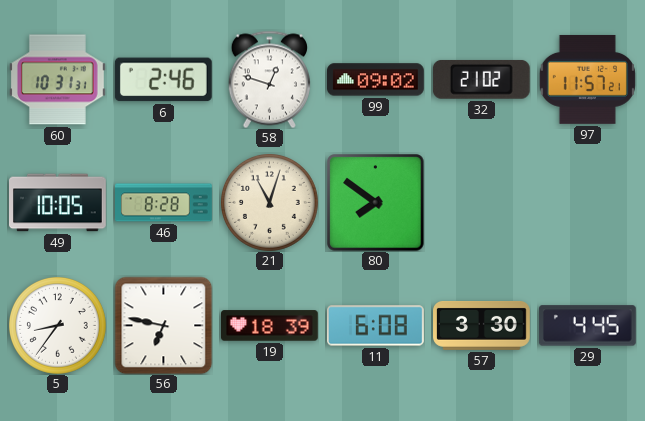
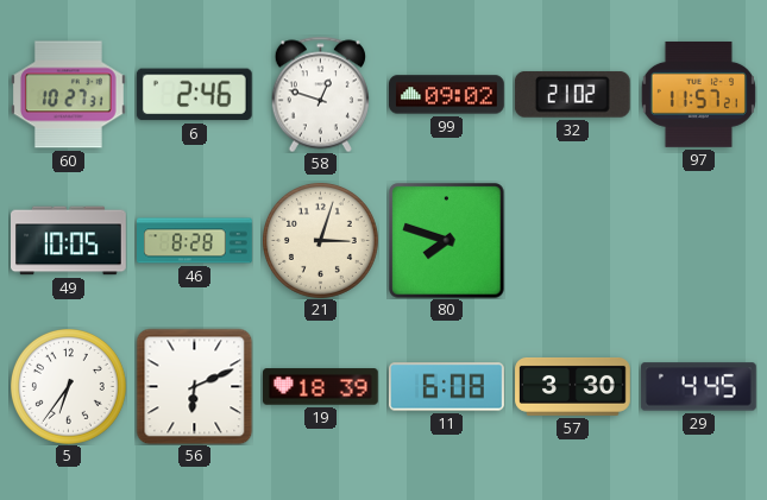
60: 10:31 -> 10:27
21: 11:03 -> 3:03
80: 7:51 -> 7:48
5: 8:36 -> 6:36
56: 6:47 -> 6:11
